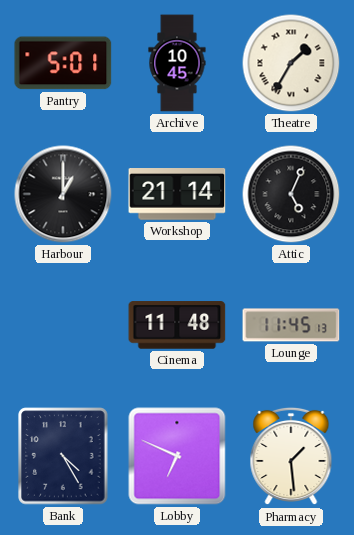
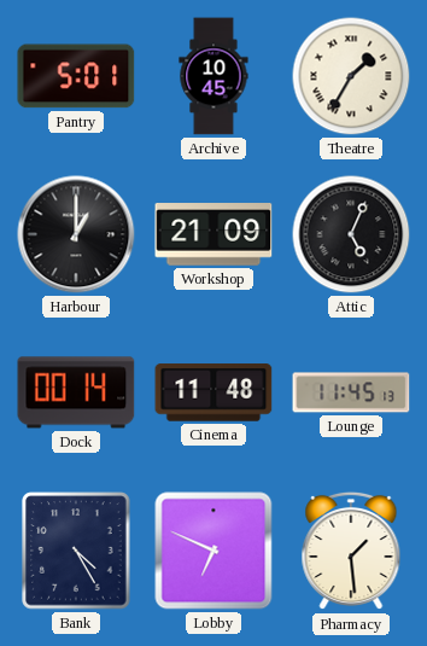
Workshop: 21:14 -> 21:09
Dock: none -> 00:14
